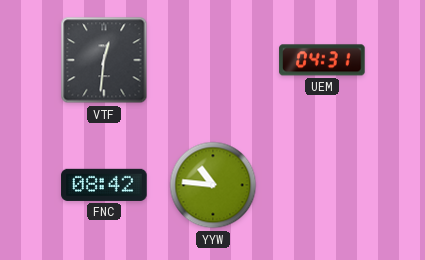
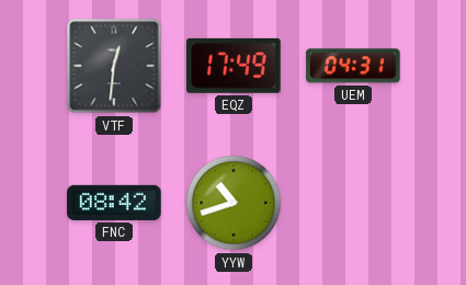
EQZ: none -> 17:49
YYW: 10:46 -> 10:42
